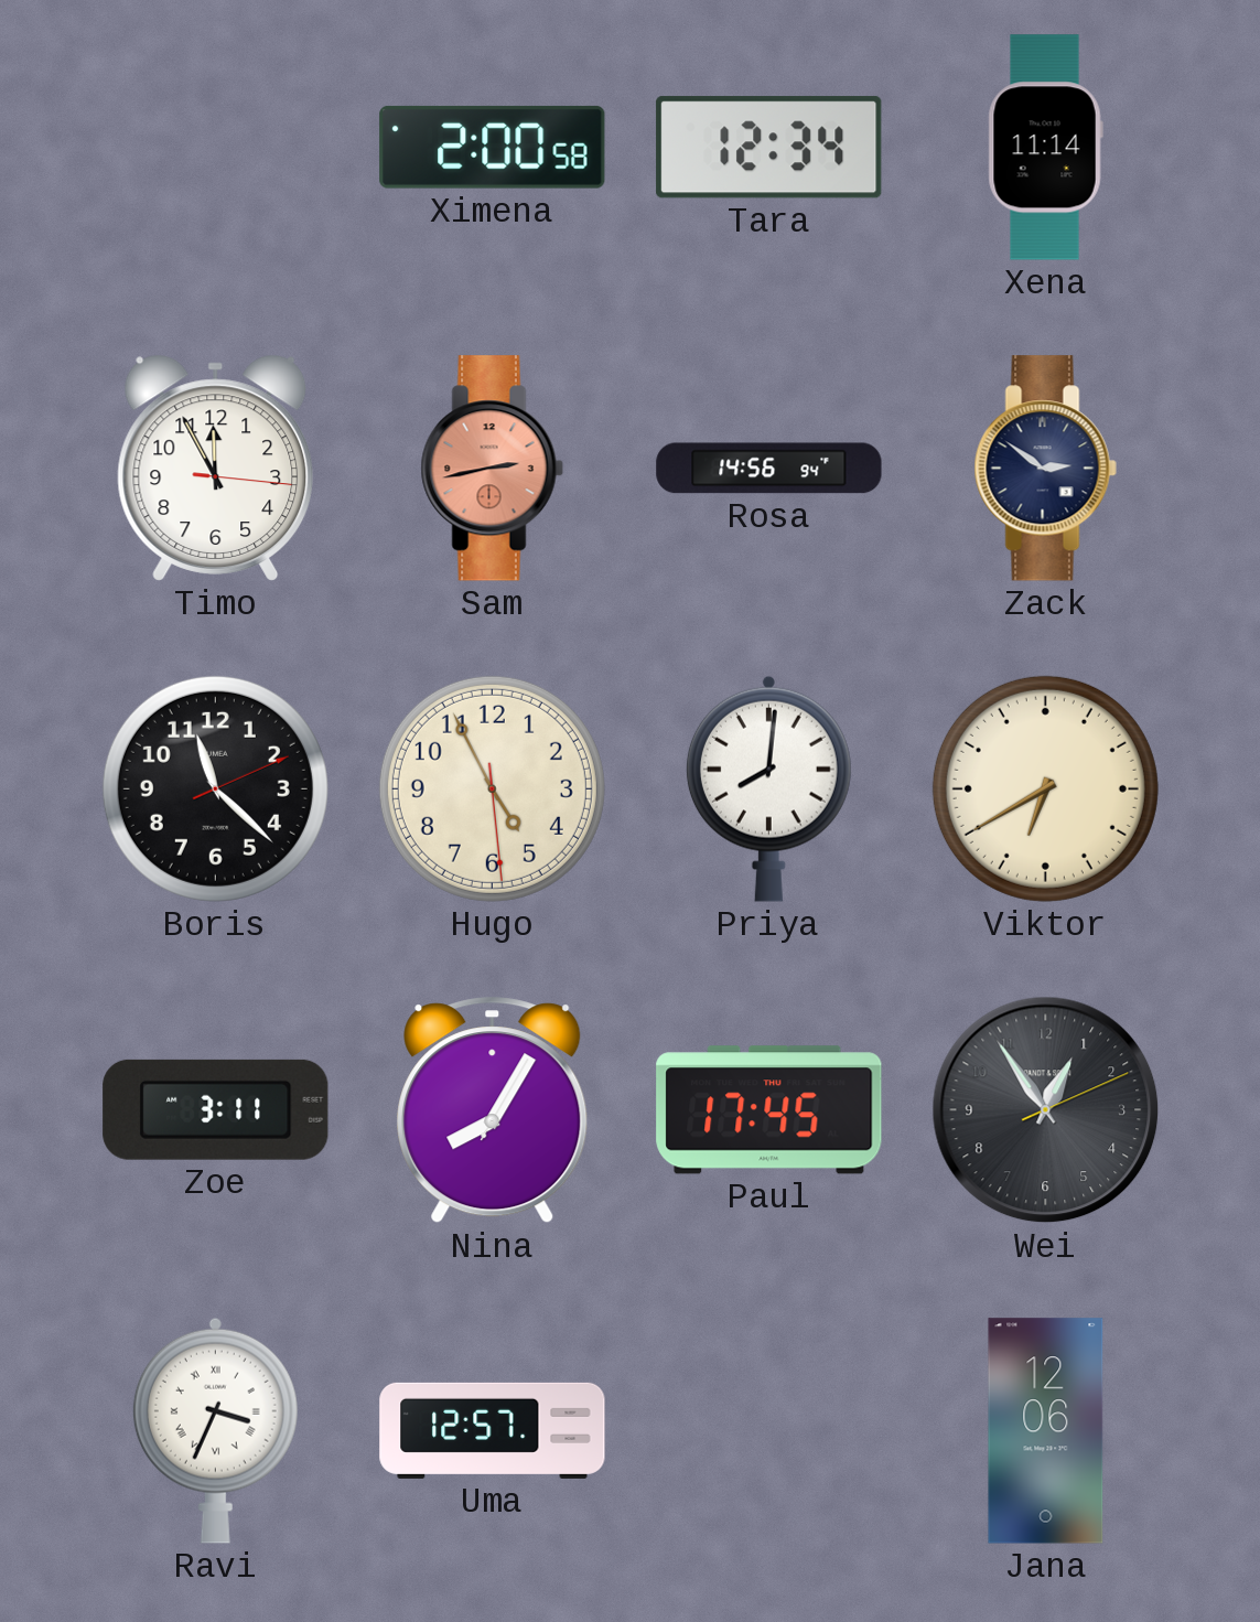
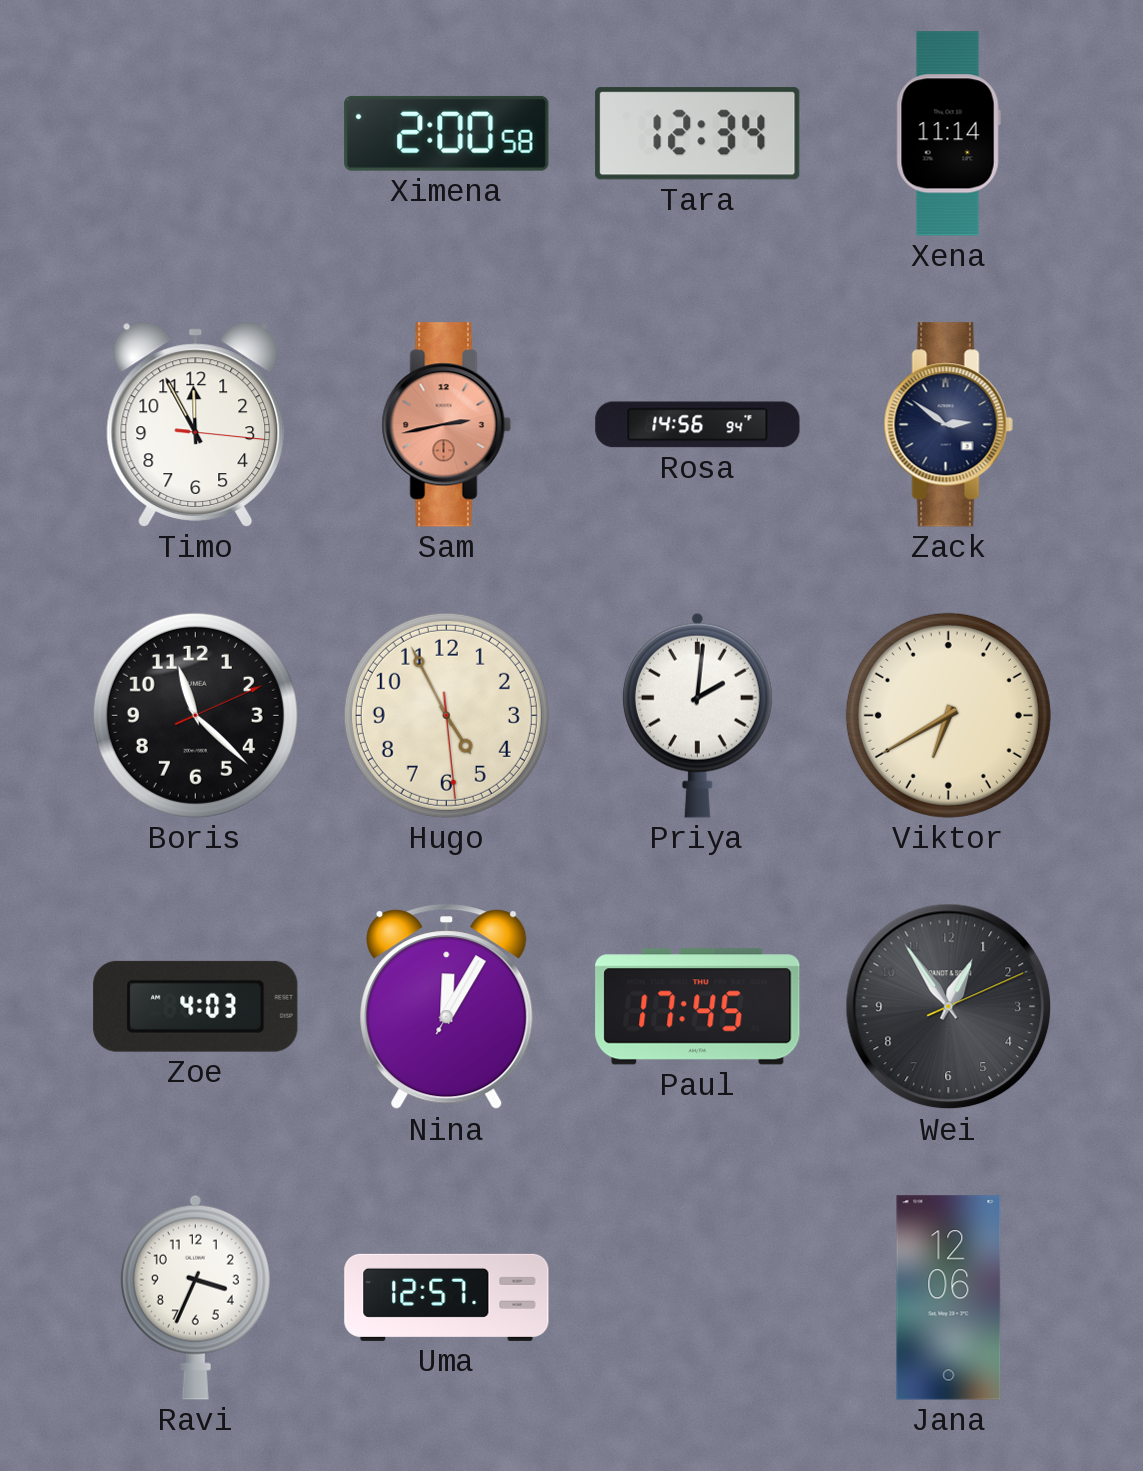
Priya: 8:01 -> 2:01
Zoe: 3:11 -> 4:03
Nina: 8:05 -> 12:05
Ravi numerals: Roman -> Arabic
